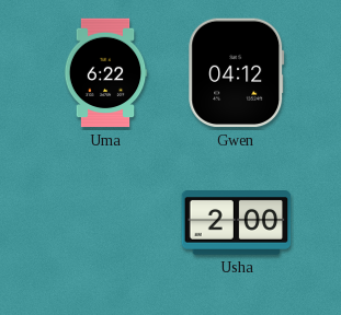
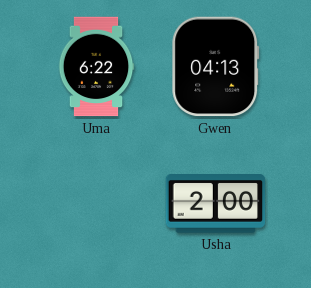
Gwen: 04:12 -> 04:13
